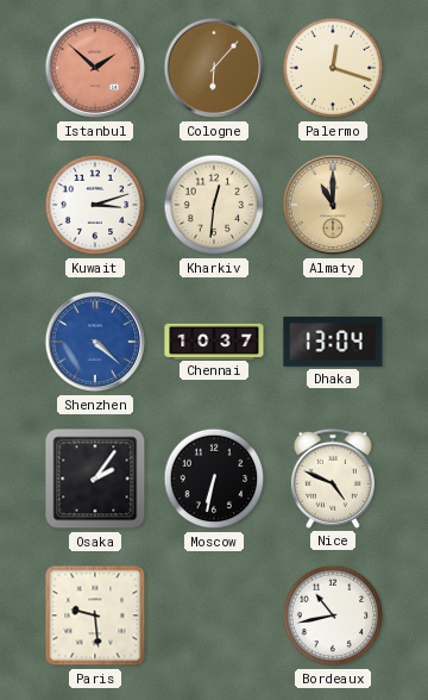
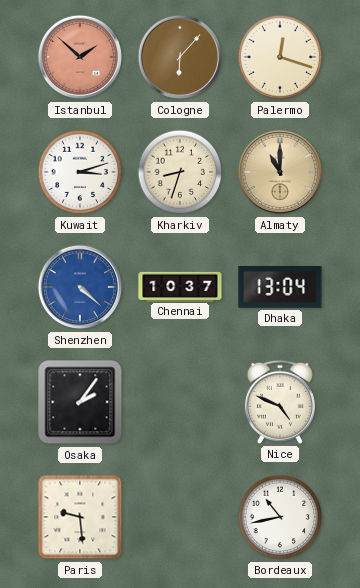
Kharkiv: 12:31 -> 8:33
Moscow: 6:32 -> none
